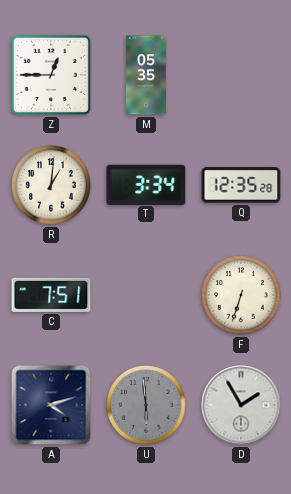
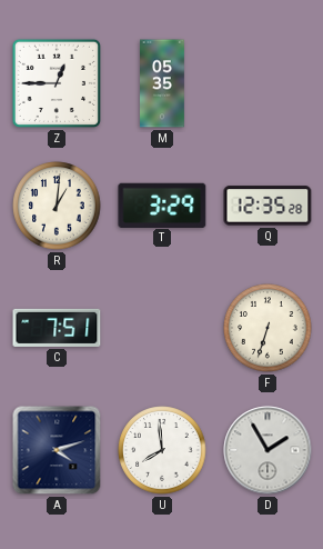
T: 3:34 -> 3:29
U: 5:59 -> 7:59
U dial: grey -> white
